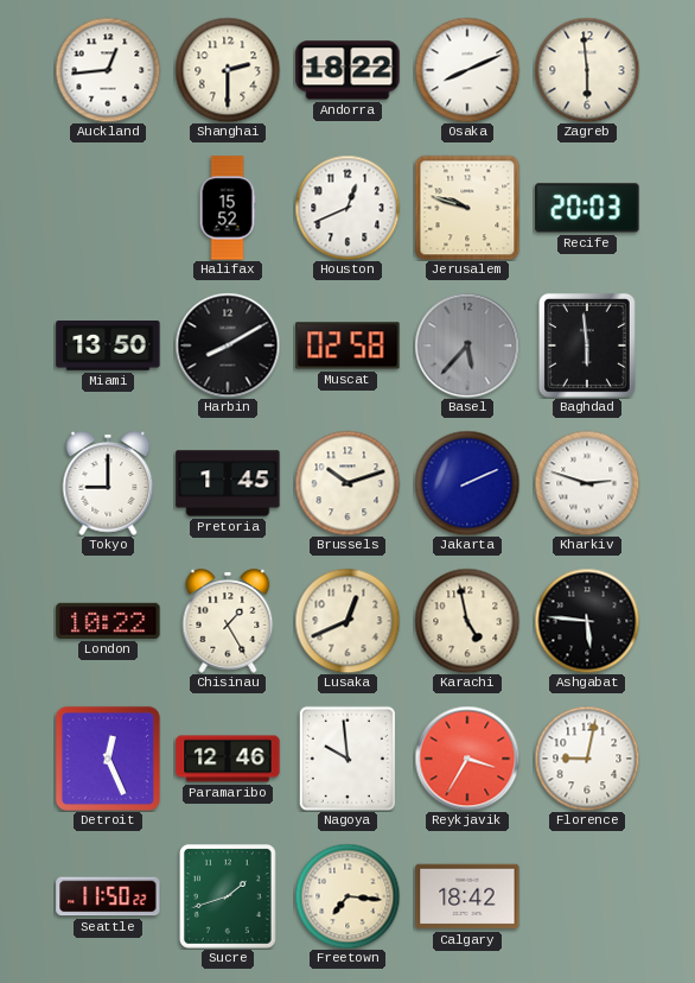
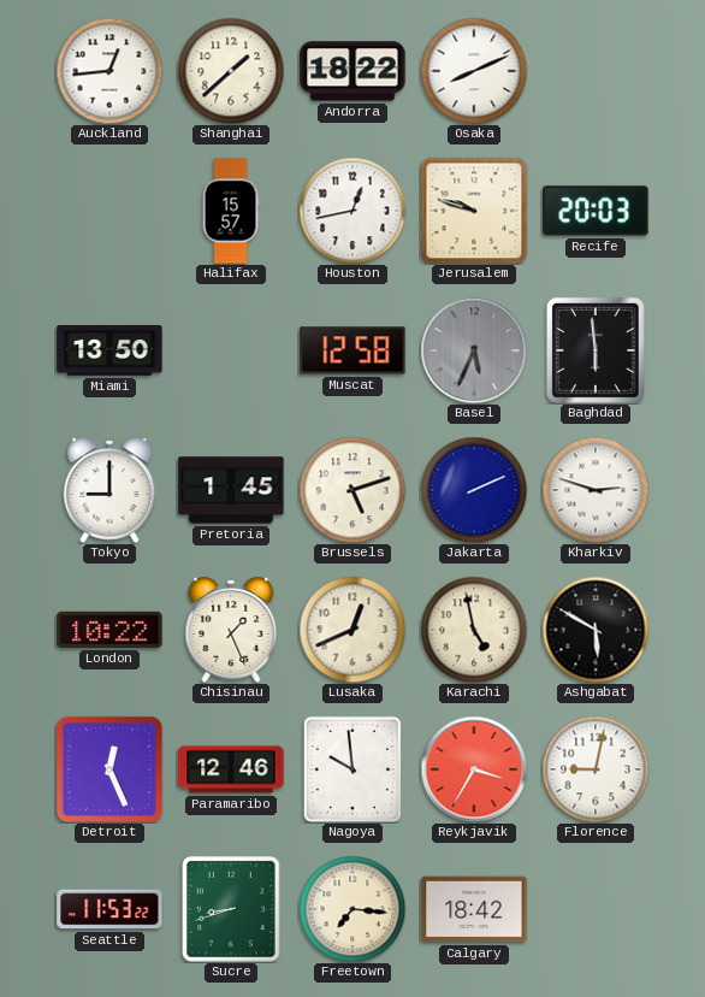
Shanghai: 2:30 -> 1:38
Zagreb: 5:59 -> none
Halifax: 15:52 -> 15:57
Houston: 12:41 -> 12:43
Harbin: 8:10 -> none
Muscat: 02:58 -> 12:58
Basel: 5:37 -> 5:34
Brussels: 10:12 -> 5:12
Chisinau: 1:25 -> 1:26
Ashgabat: 5:46 -> 5:50
Seattle: 11:50 -> 11:53
Sucre: 1:42 -> 8:42
